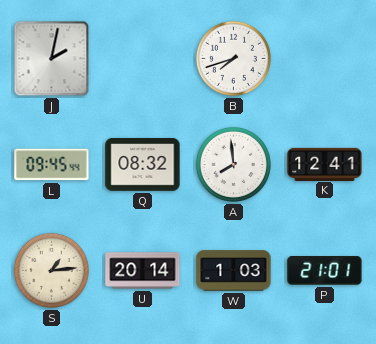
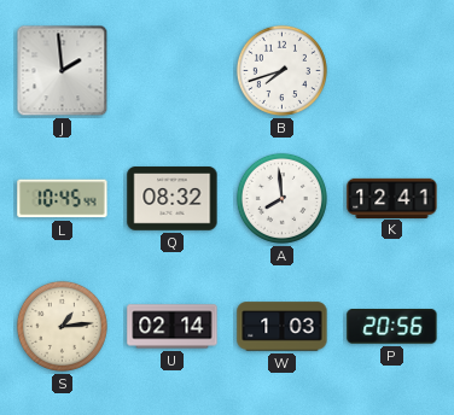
J: 2:02 -> 1:59
L: 09:45 -> 10:45
U: 20:14 -> 02:14
P: 21:01 -> 20:56
